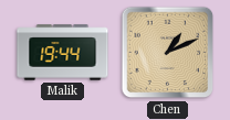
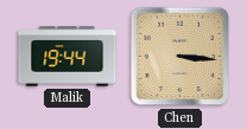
Chen: 1:11 -> 3:16
